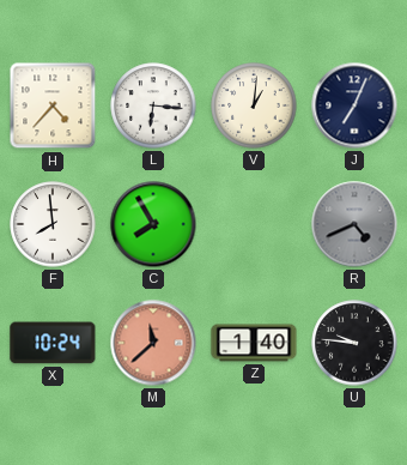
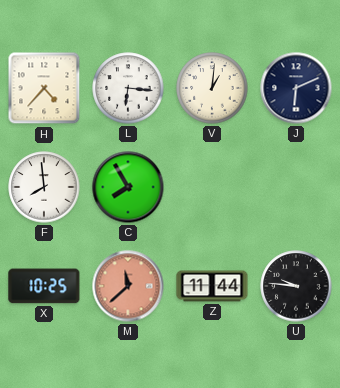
J: 7:04 -> 6:11
R: 4:41 -> none
X: 10:24 -> 10:25
Z: 1:40 -> 11:44
